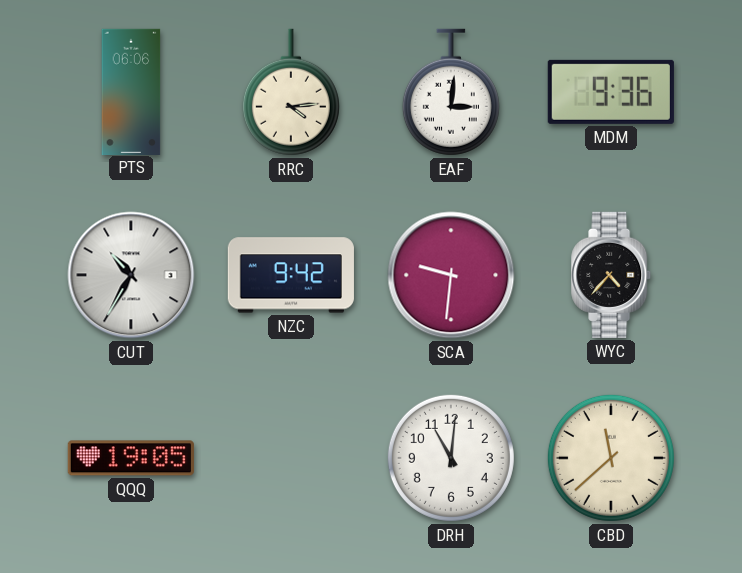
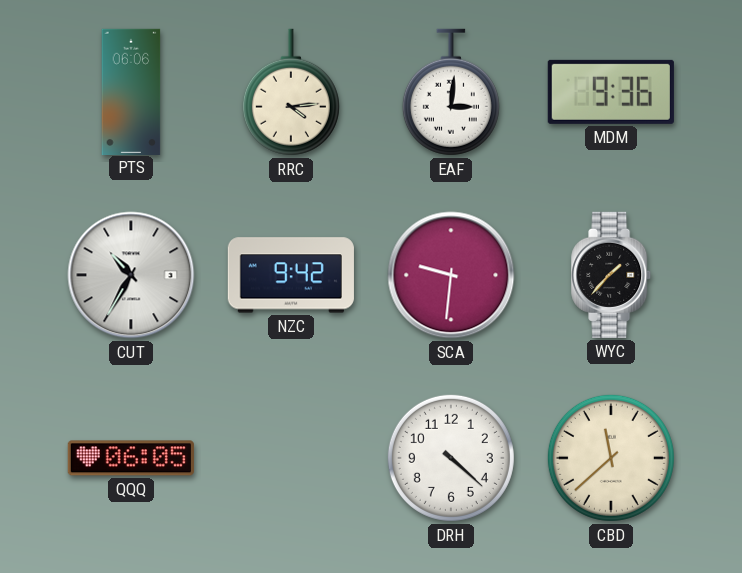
WYC: 4:37 -> 1:37
QQQ: 19:05 -> 06:05
DRH: 11:01 -> 4:22
